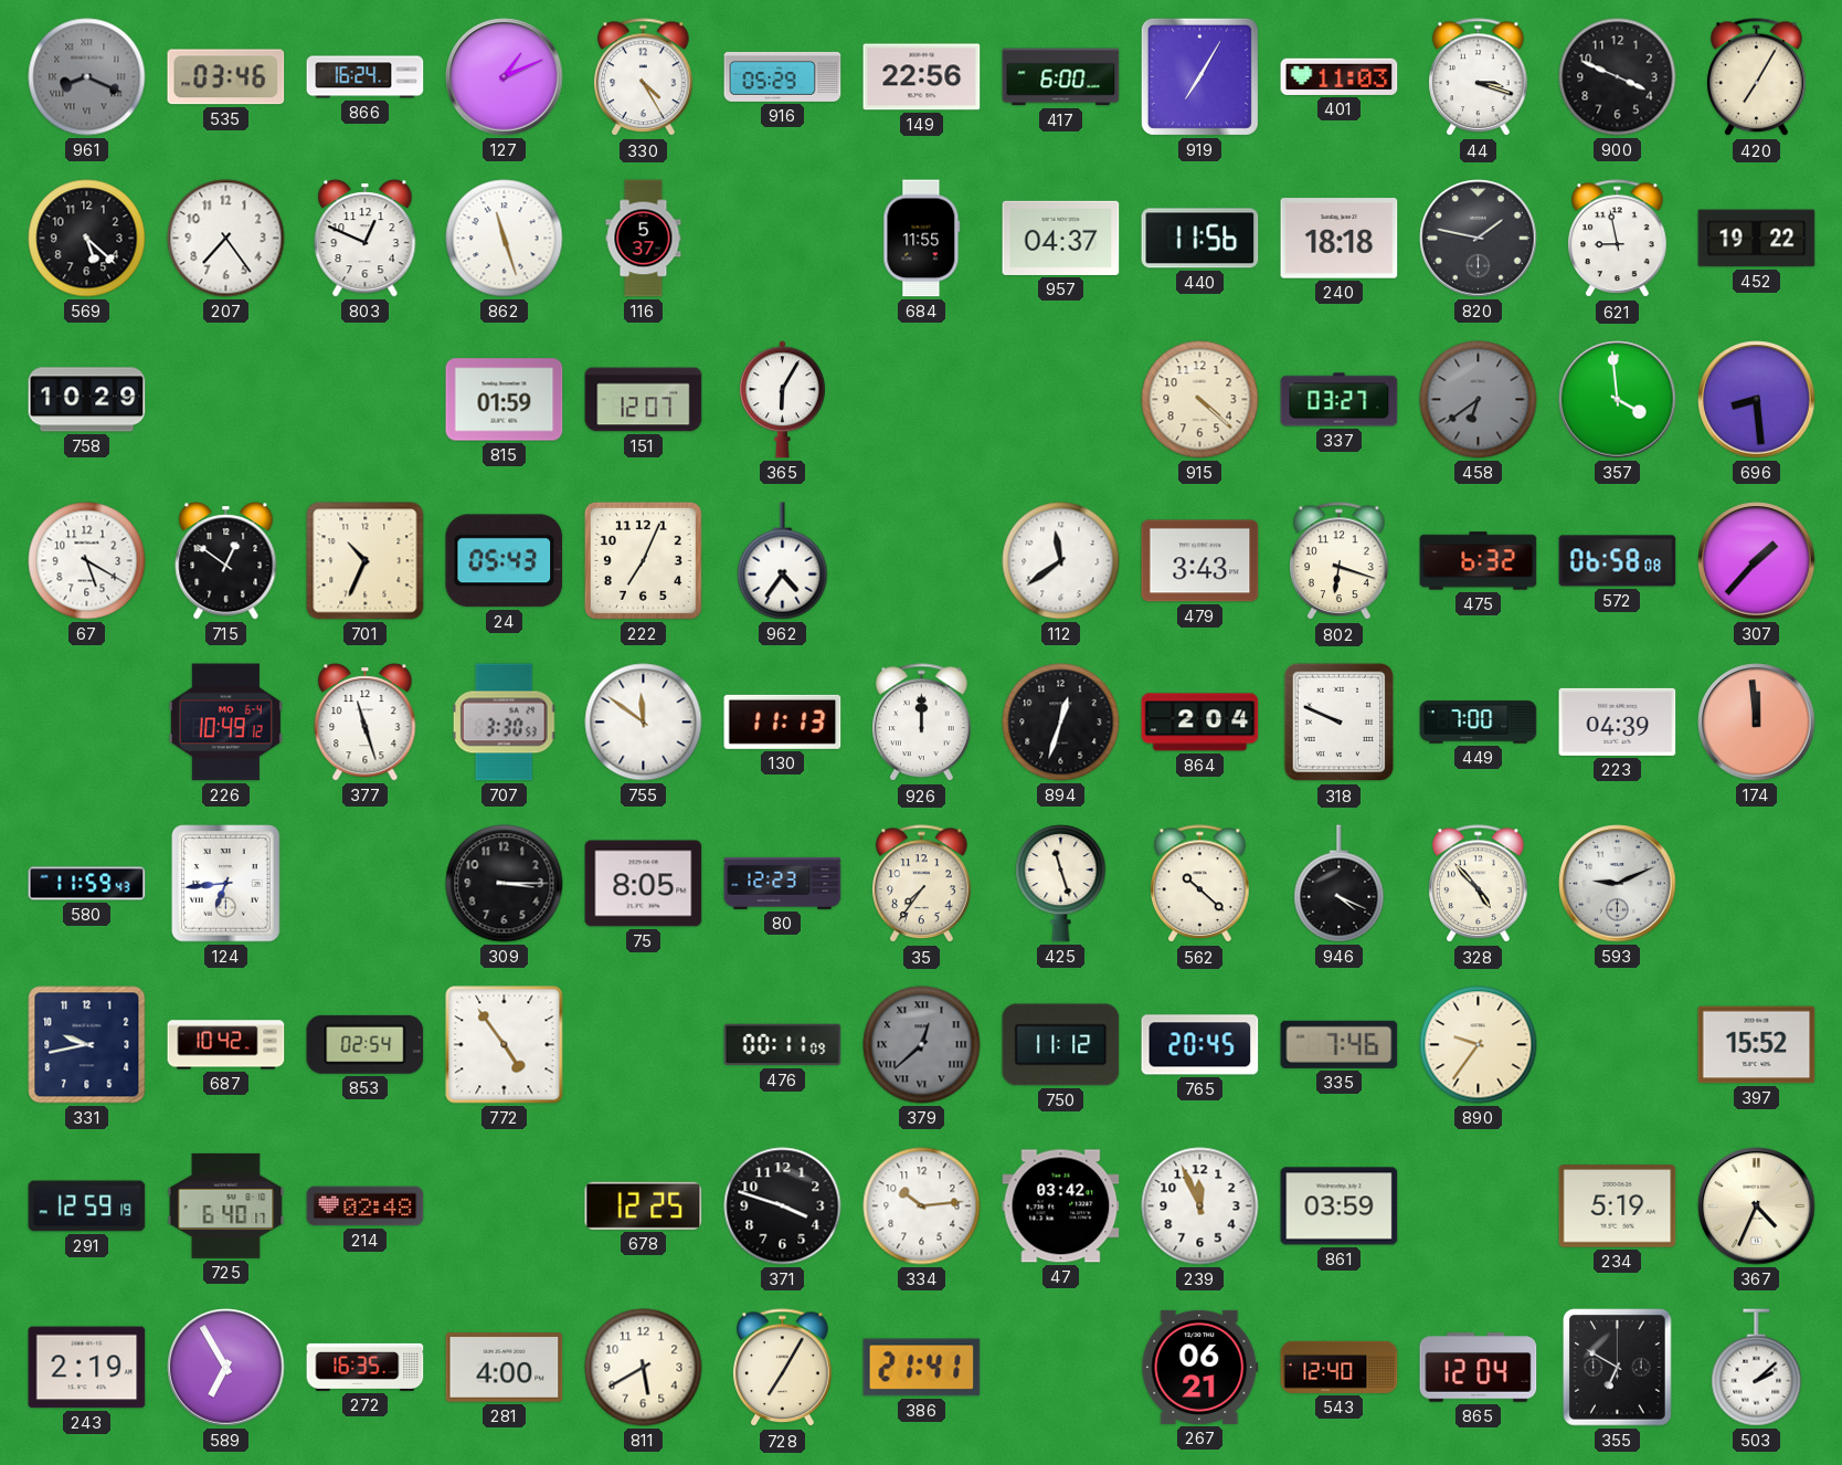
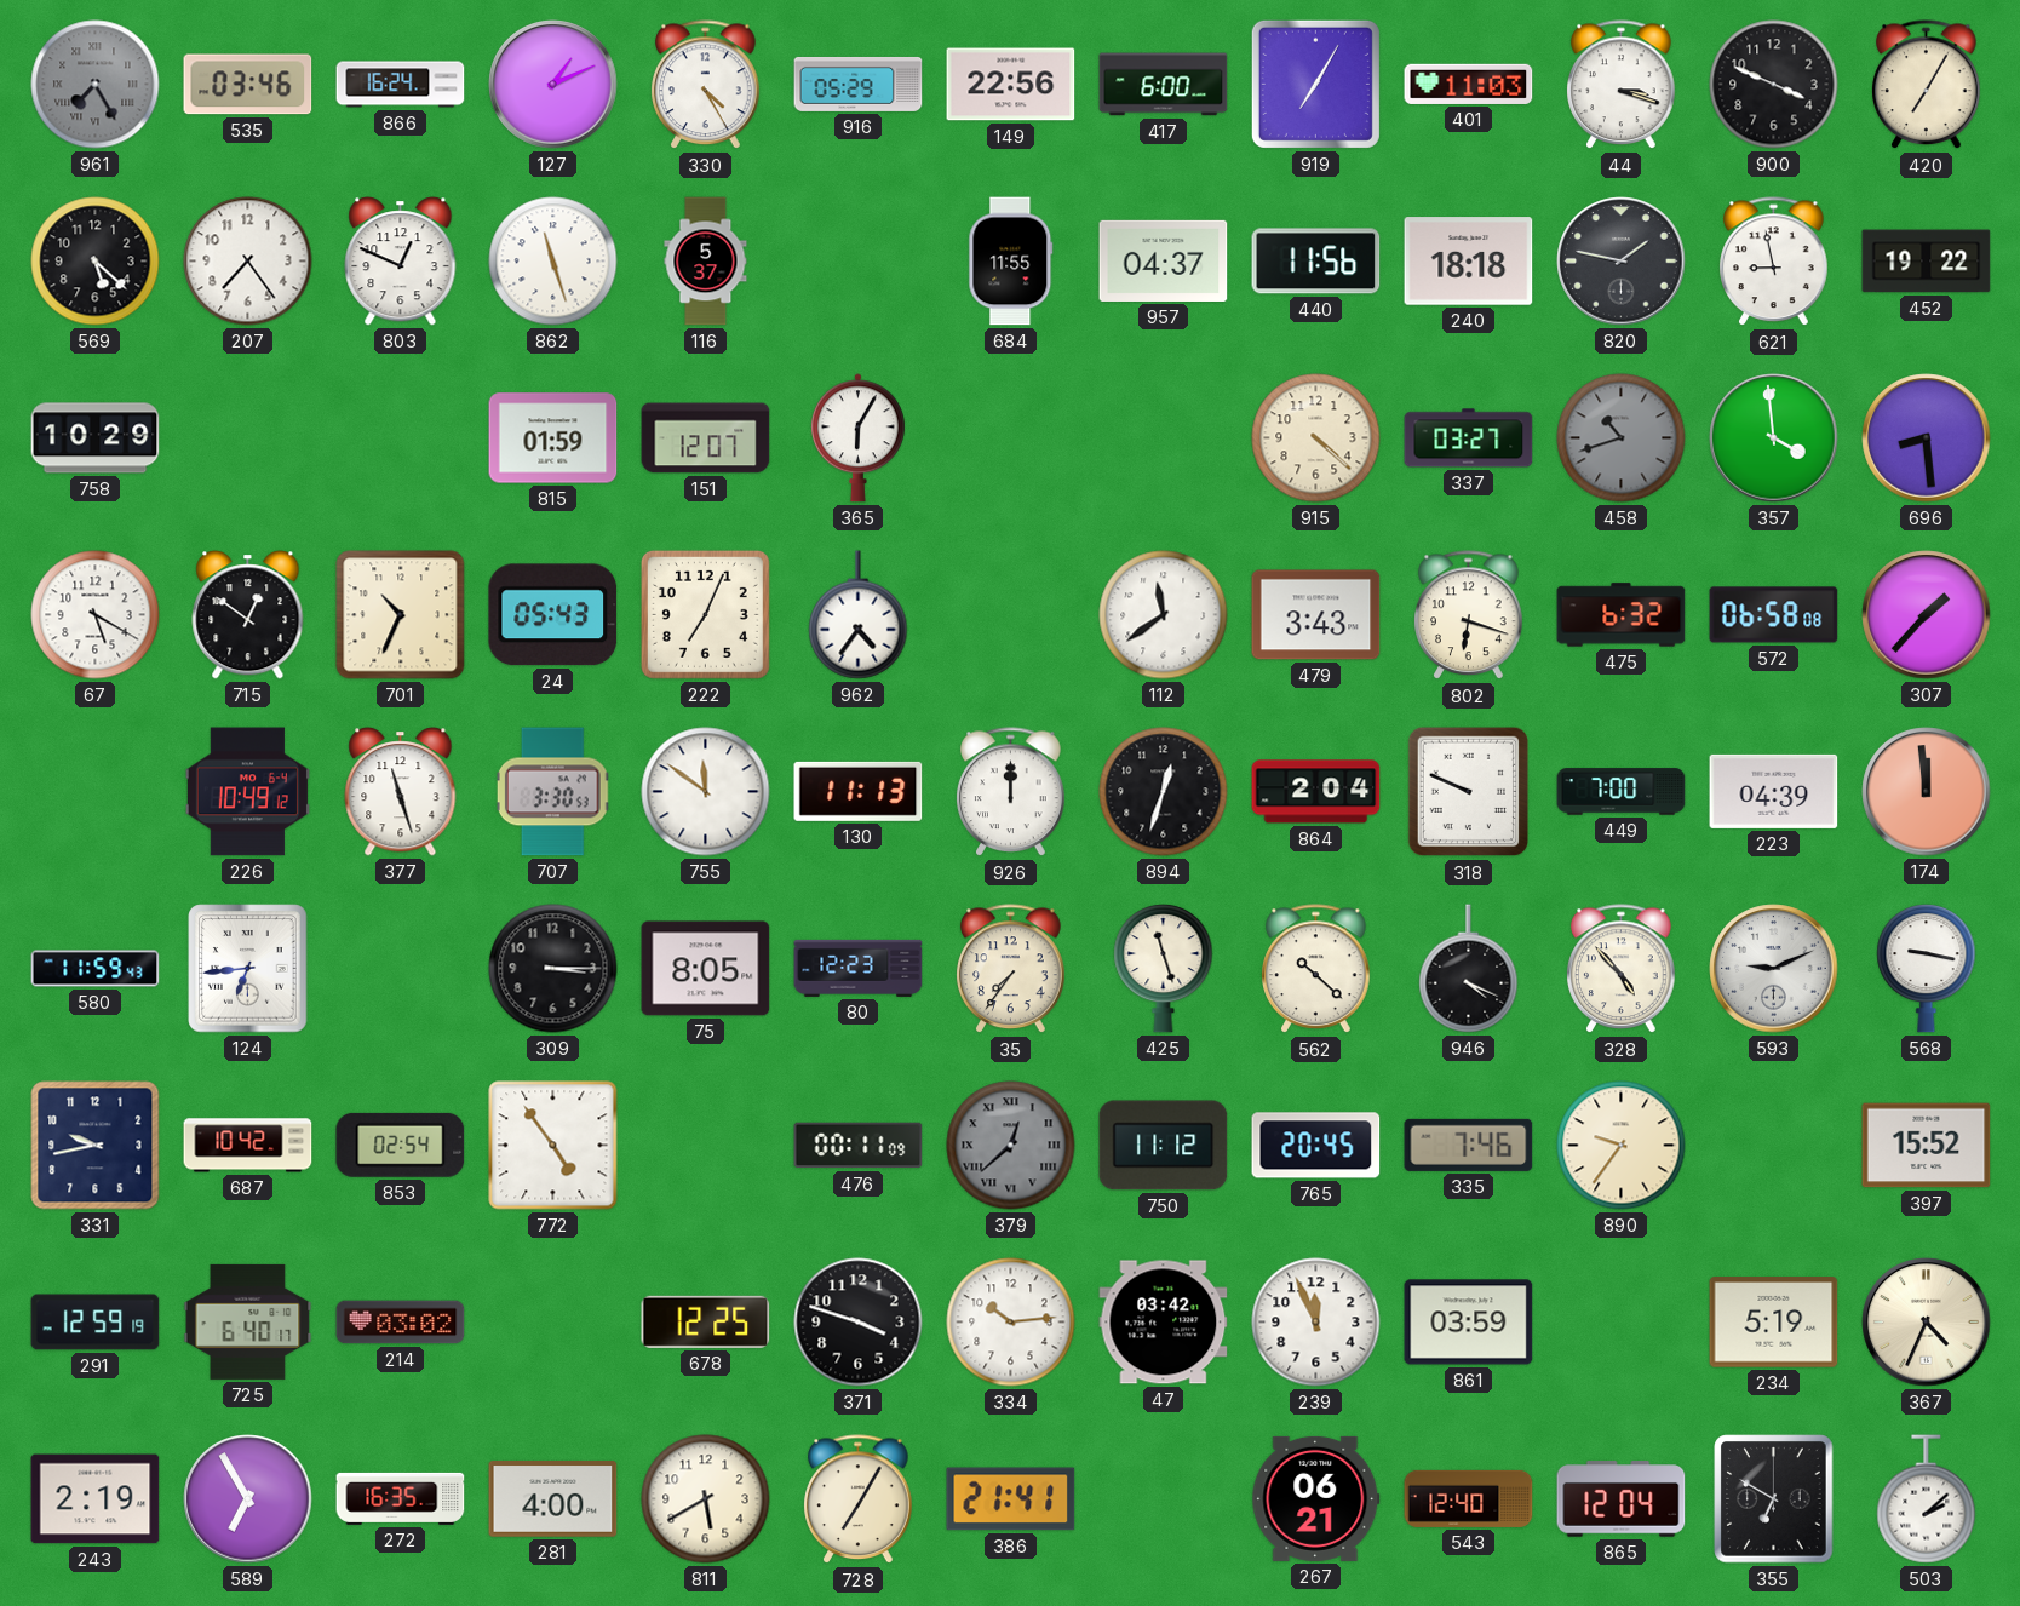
961: 8:19 -> 7:25
458: 6:39 -> 10:42
568: none -> 9:17
214: 02:48 -> 03:02
